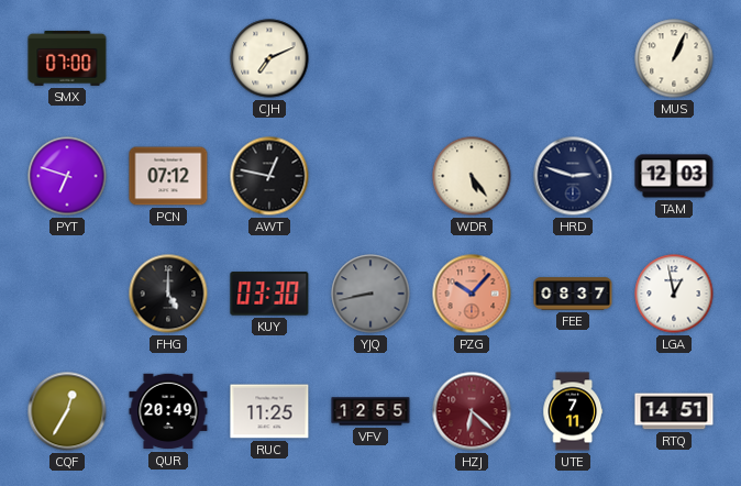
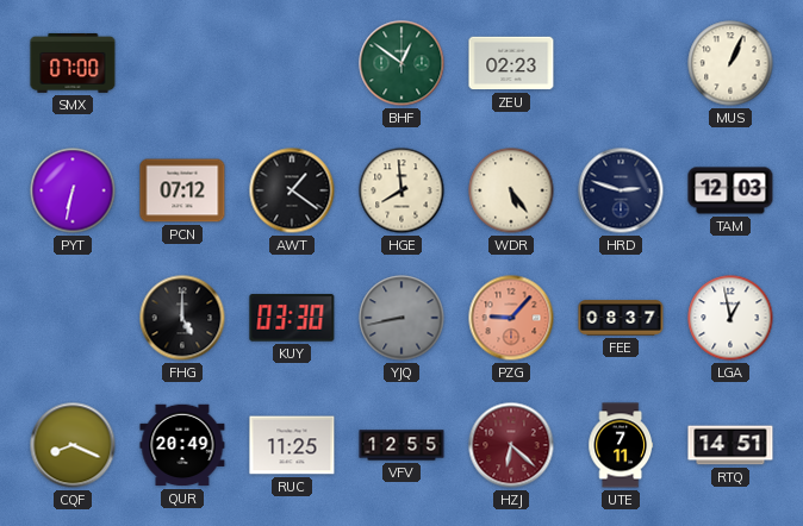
CJH: 7:11 -> none
BHF: none -> 12:51
ZEU: none -> 02:23
PYT: 6:48 -> 6:32
AWT: 12:47 -> 1:21
HGE: none -> 7:59
PZG: 10:07 -> 9:07
CQF: 12:35 -> 8:19
